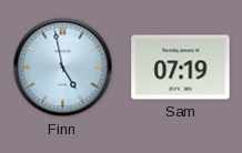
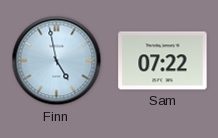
Sam: 07:19 -> 07:22
